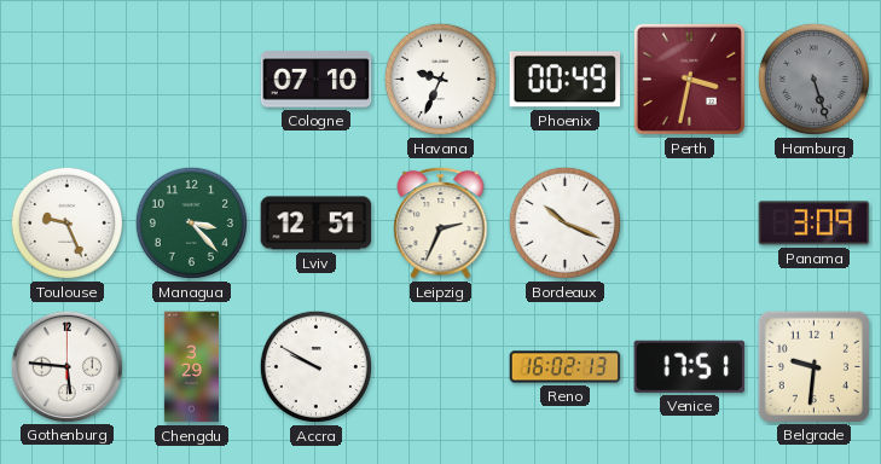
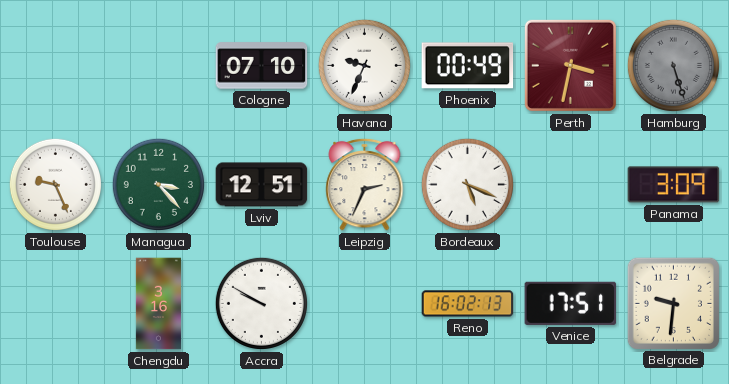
Bordeaux: 10:19 -> 5:19
Gothenburg: 5:46 -> none
Chengdu: 3:29 -> 3:16
